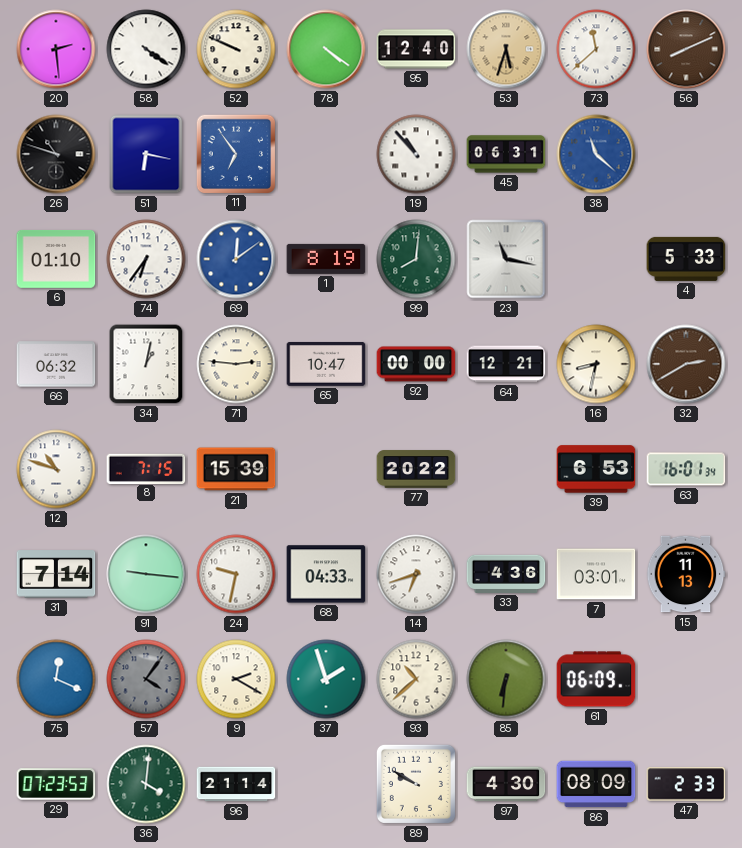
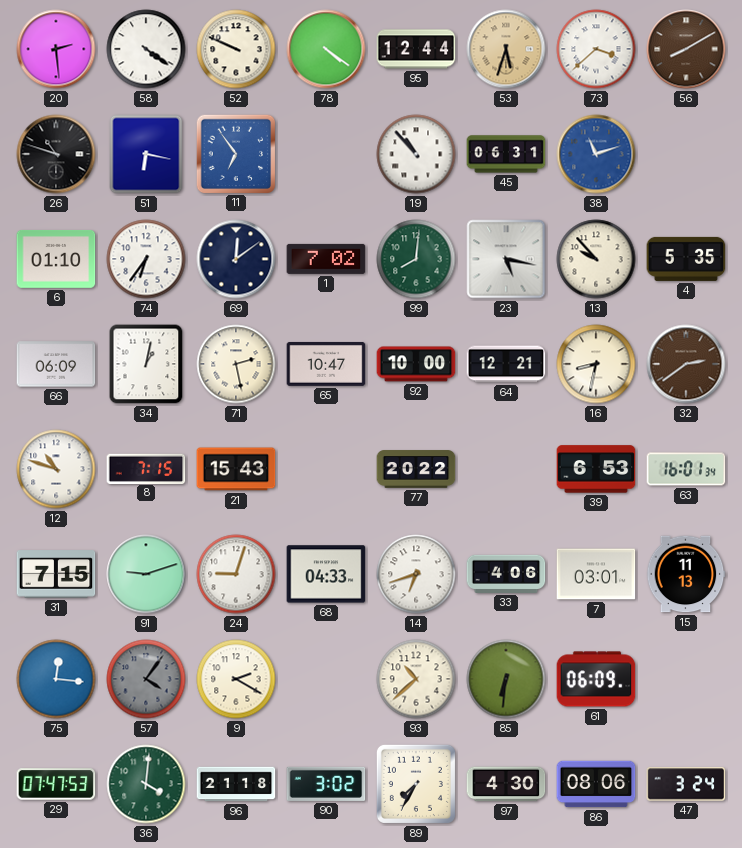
95: 12:40 -> 12:44
73: 11:38 -> 3:38
56: 8:11 -> 8:10
38: 11:22 -> 11:12
69 dial: blue -> navy
1: 8:19 -> 7:02
23: 11:17 -> 5:17
13: none -> 9:53
4: 5:33 -> 5:35
66: 06:32 -> 06:09
71: 2:46 -> 2:28
92: 00:00 -> 10:00
32: 2:40 -> 2:39
21: 15:39 -> 15:43
31: 7:14 -> 7:15
91: 9:16 -> 9:12
24: 9:32 -> 9:03
33: 4:36 -> 4:06
75: 12:19 -> 12:16
37: 1:57 -> none
29: 07:23 -> 07:47
96: 21:14 -> 21:18
90: none -> 3:02
89: 9:50 -> 7:35
86: 08:09 -> 08:06
47: 2:33 -> 3:24
